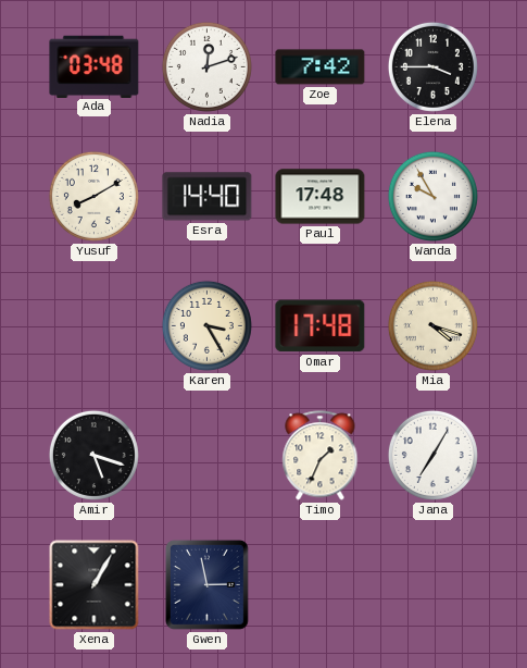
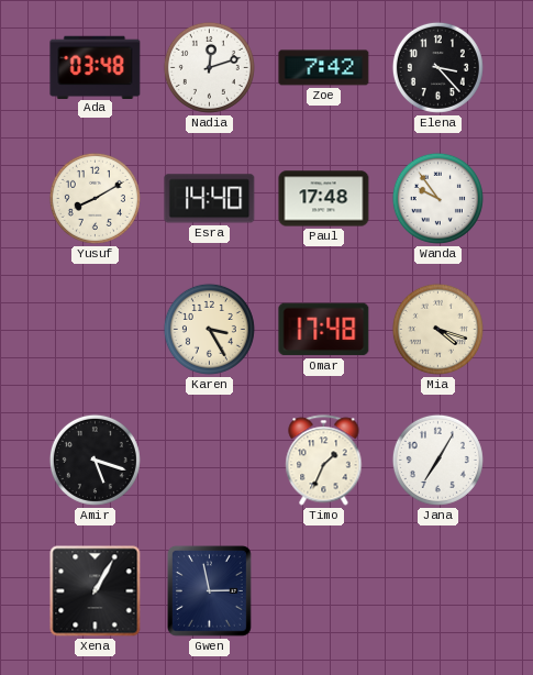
Elena: 3:45 -> 3:23
Wanda: 9:55 -> 9:54
